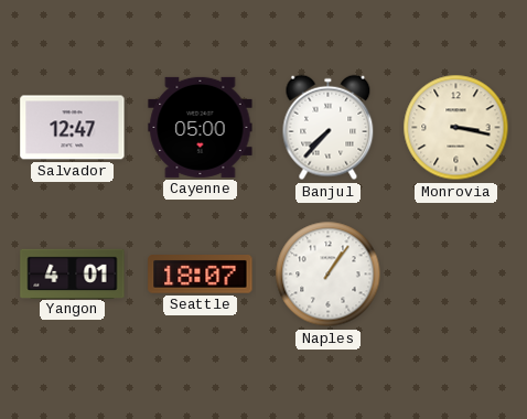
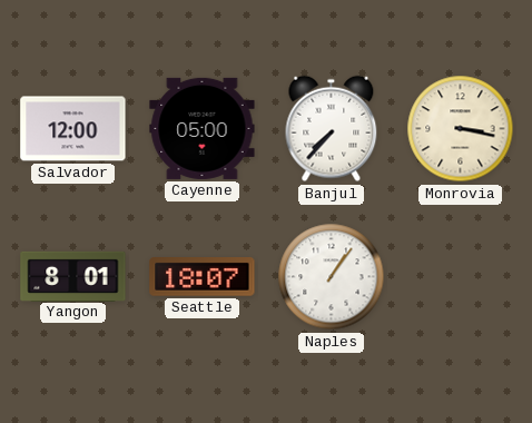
Salvador: 12:47 -> 12:00
Yangon: 4:01 -> 8:01
